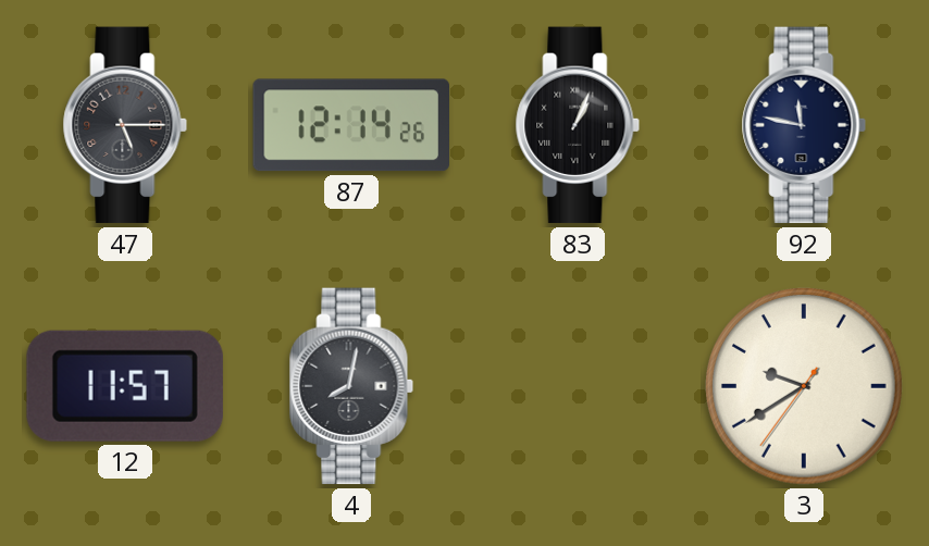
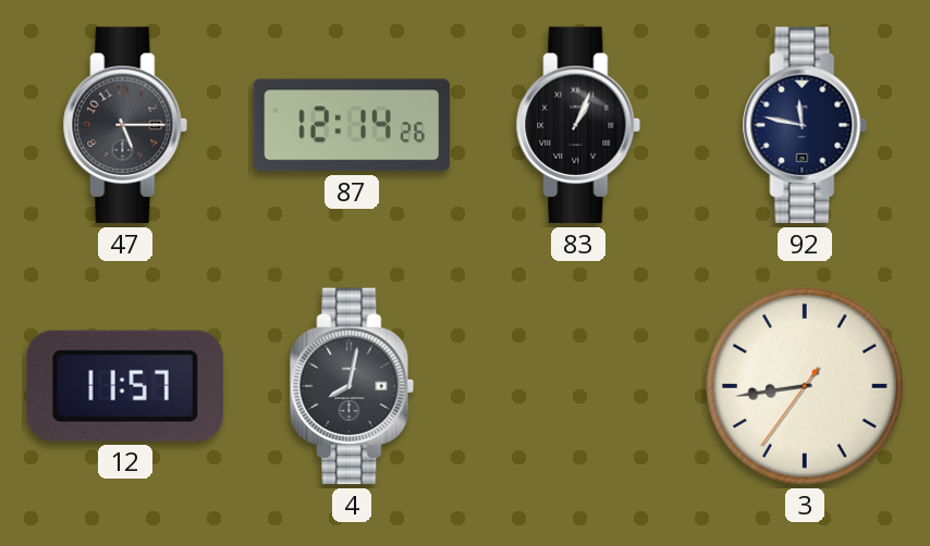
3: 9:39 -> 8:43
